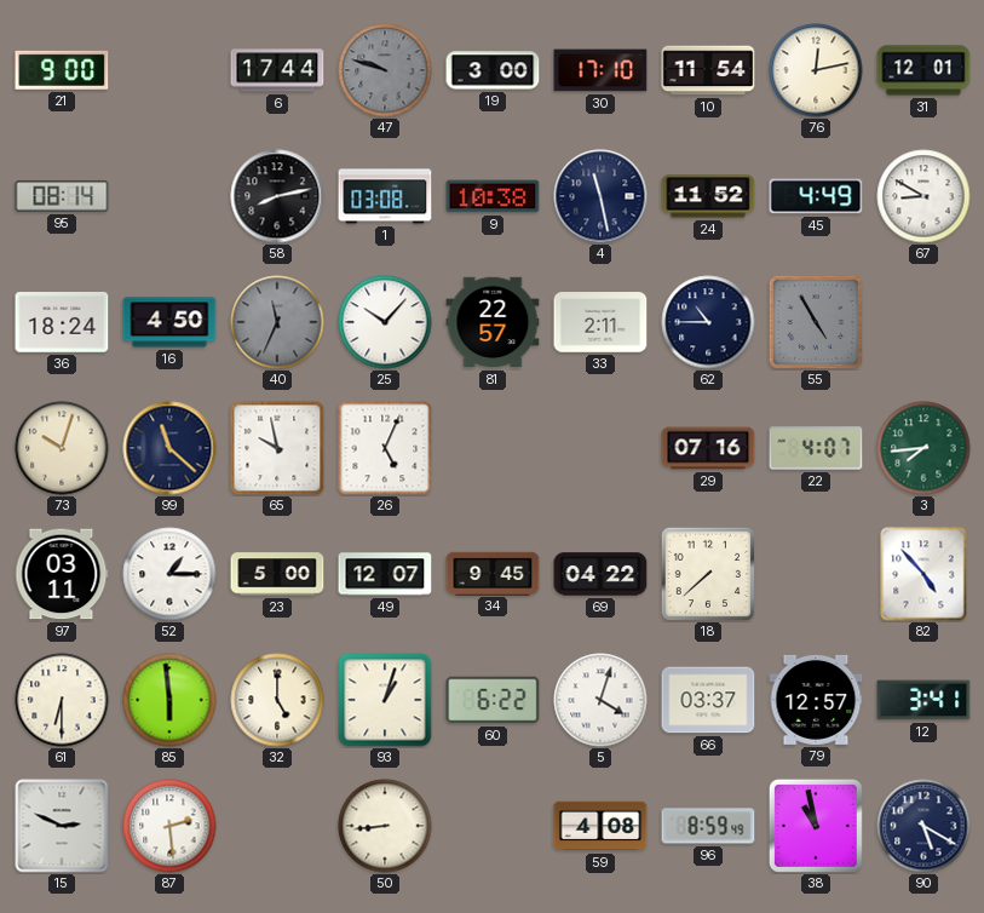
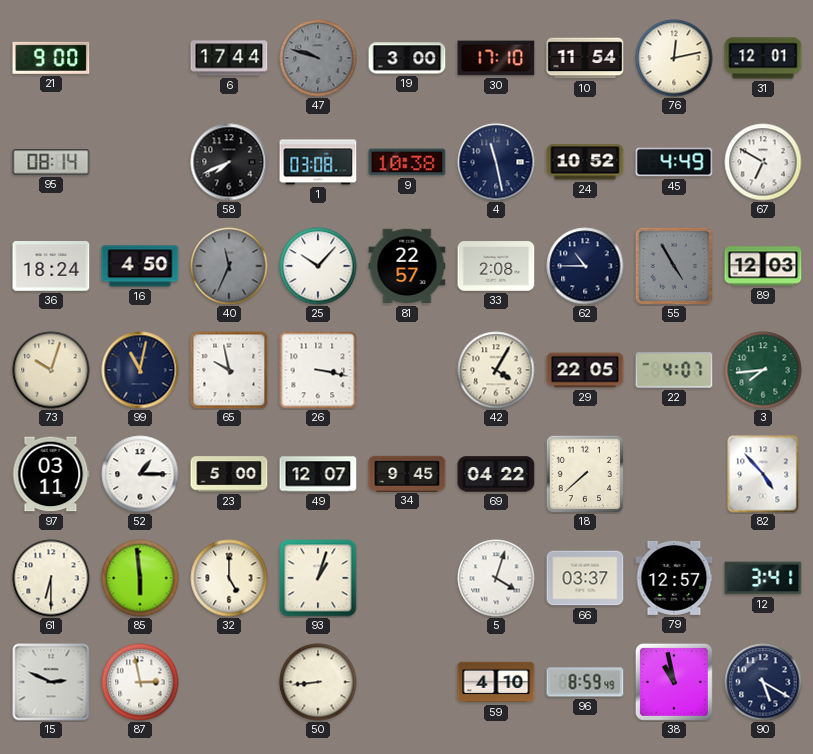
58: 8:13 -> 7:41
24: 11:52 -> 10:52
67: 8:50 -> 6:50
33: 2:11 -> 2:08
89: none -> 12:03
99: 11:22 -> 11:02
26: 5:04 -> 3:17
42: none -> 4:05
29: 07:16 -> 22:05
60: 6:22 -> none
87: 2:29 -> 2:58
59: 4:08 -> 4:10
